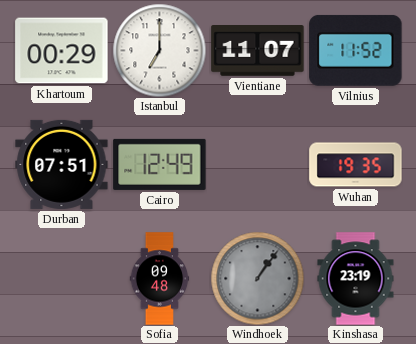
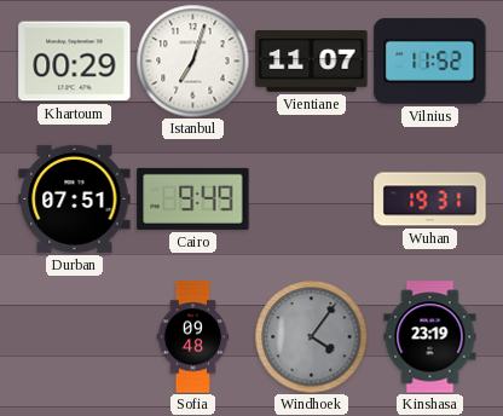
Istanbul: 7:00 -> 7:03
Cairo: 12:49 -> 9:49
Wuhan: 19:35 -> 19:31
Windhoek: 1:06 -> 4:06
